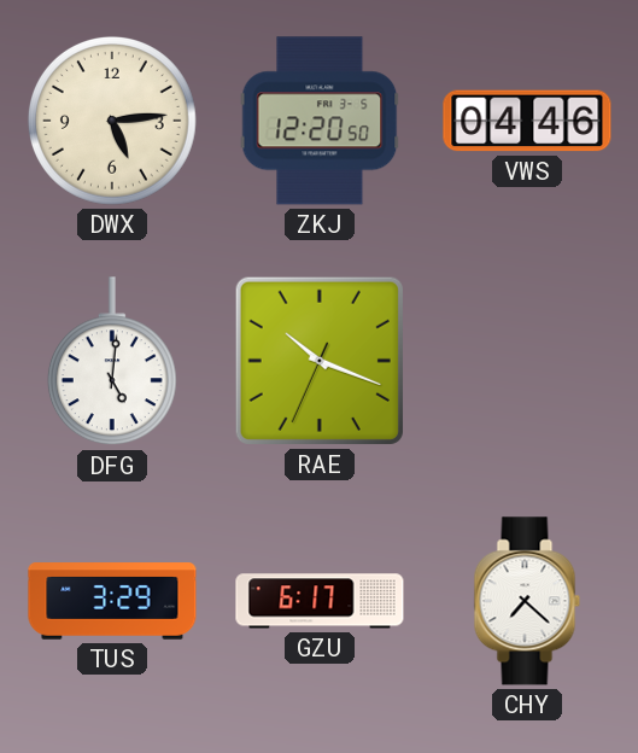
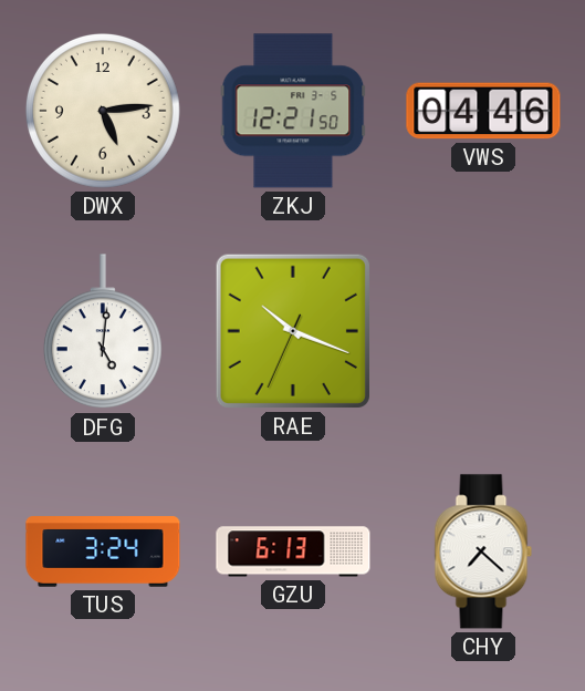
ZKJ: 12:20 -> 12:21
TUS: 3:29 -> 3:24
GZU: 6:17 -> 6:13
